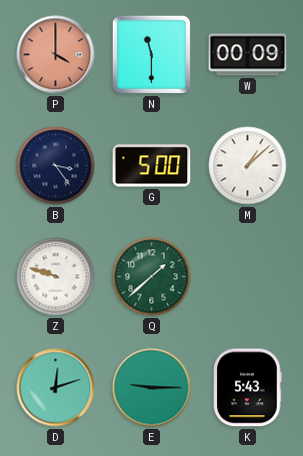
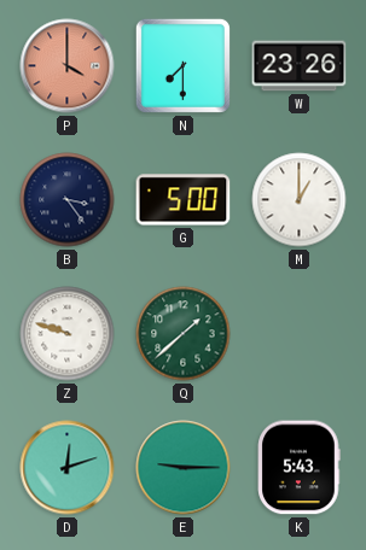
N: 11:30 -> 7:30
W: 00:09 -> 23:26
M: 1:08 -> 1:00
